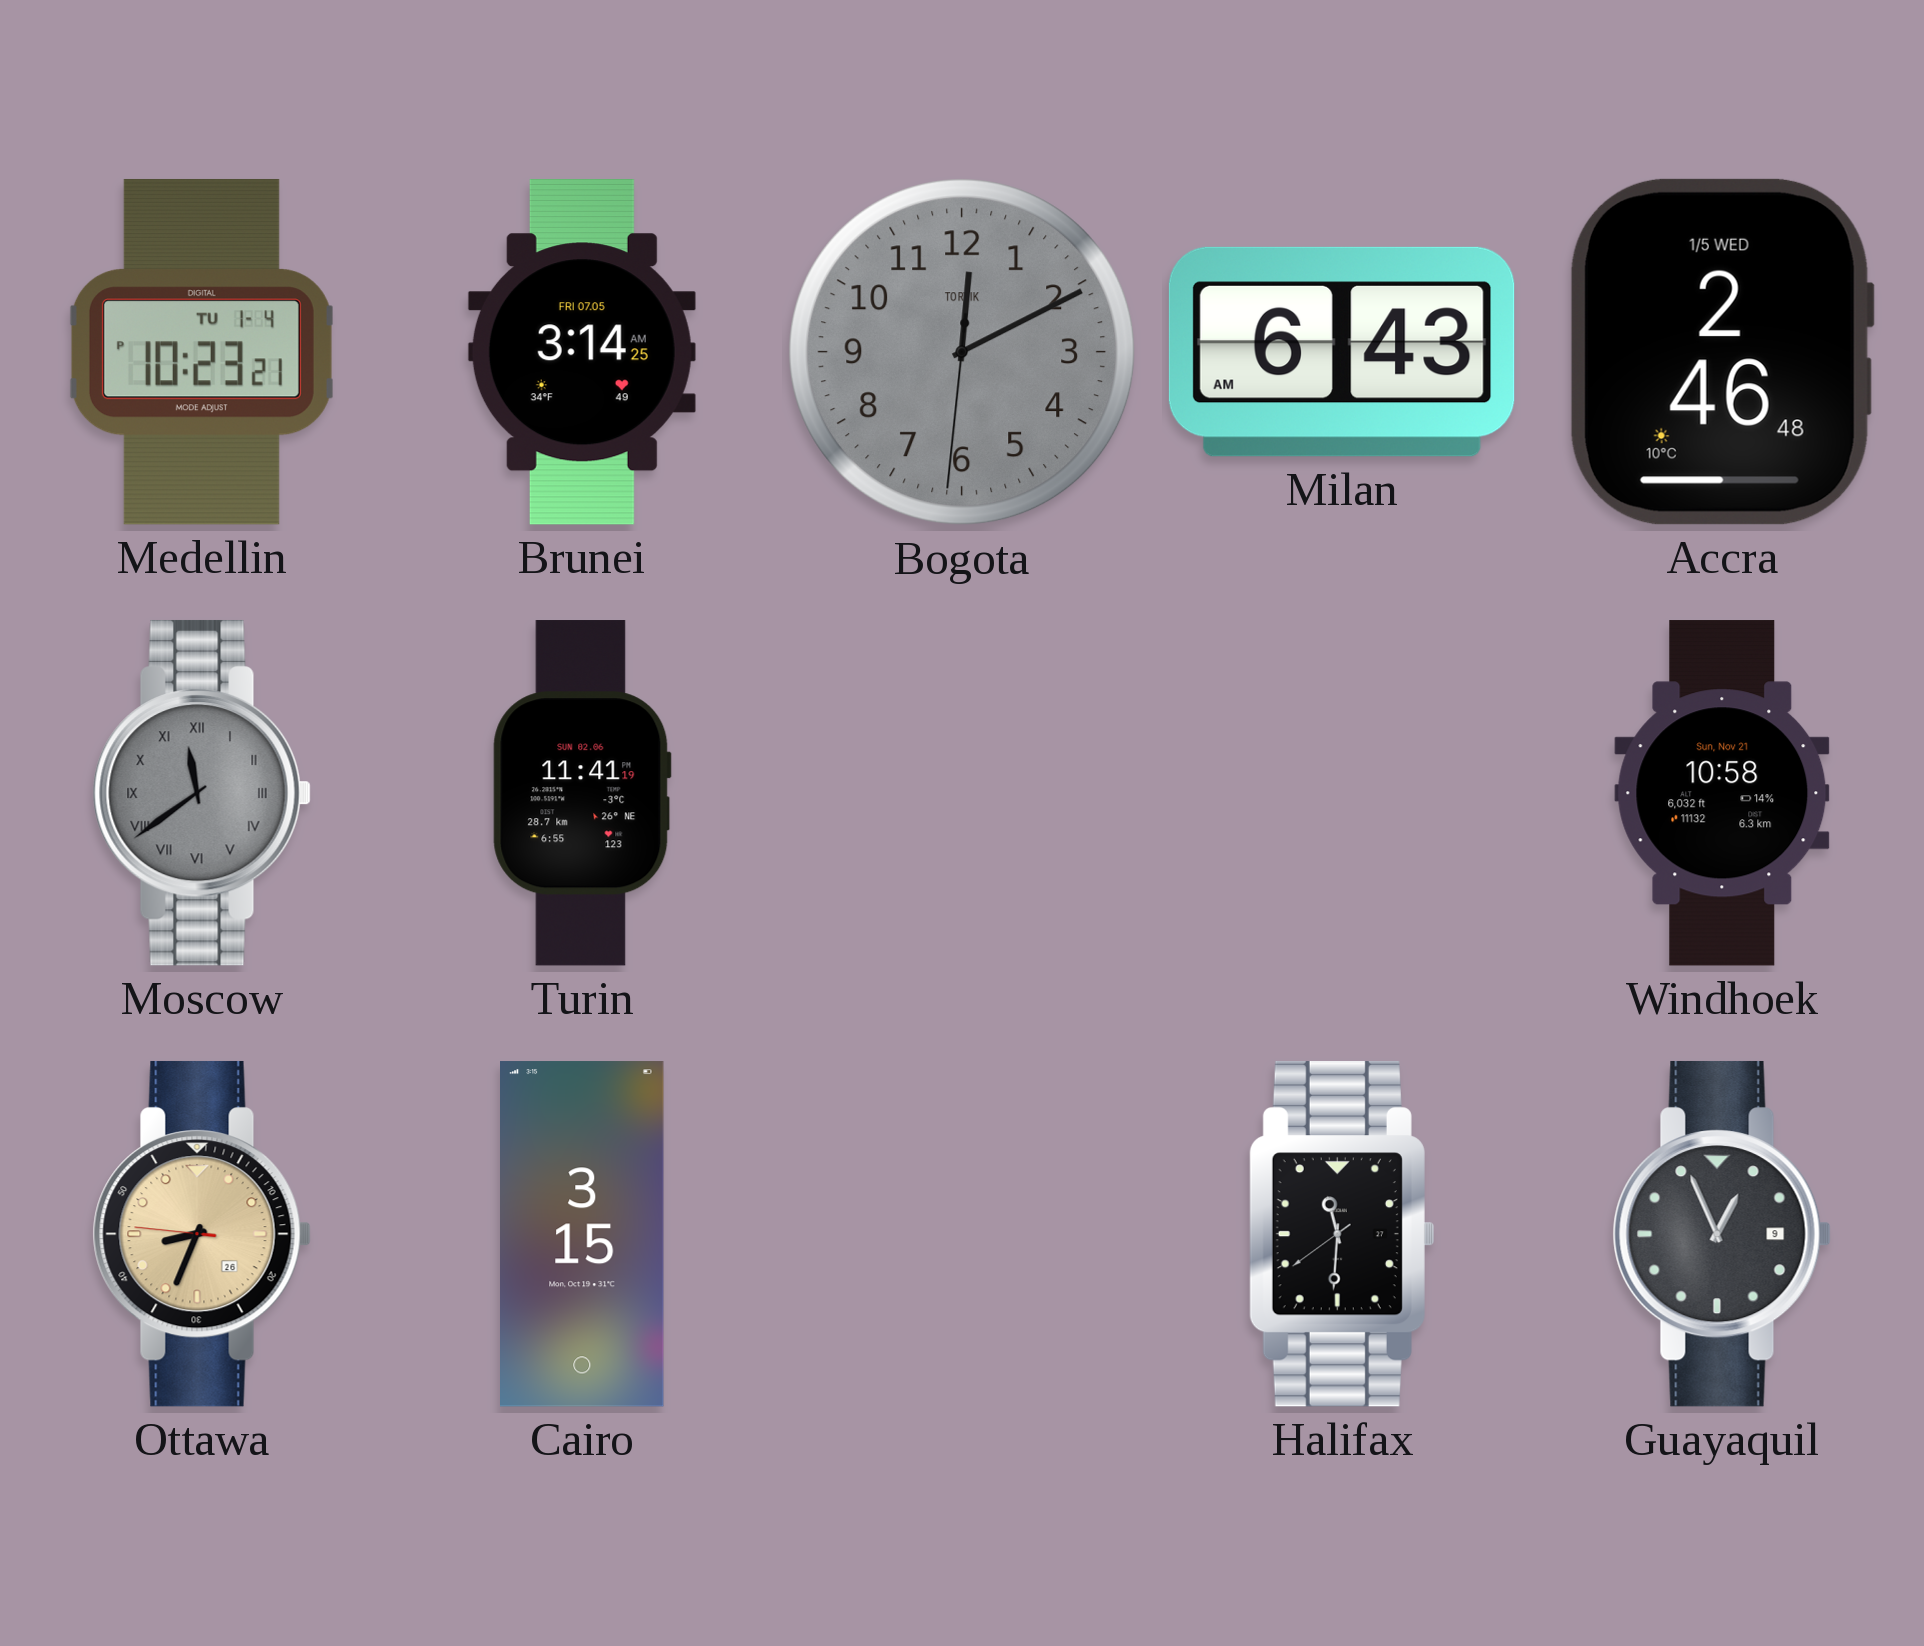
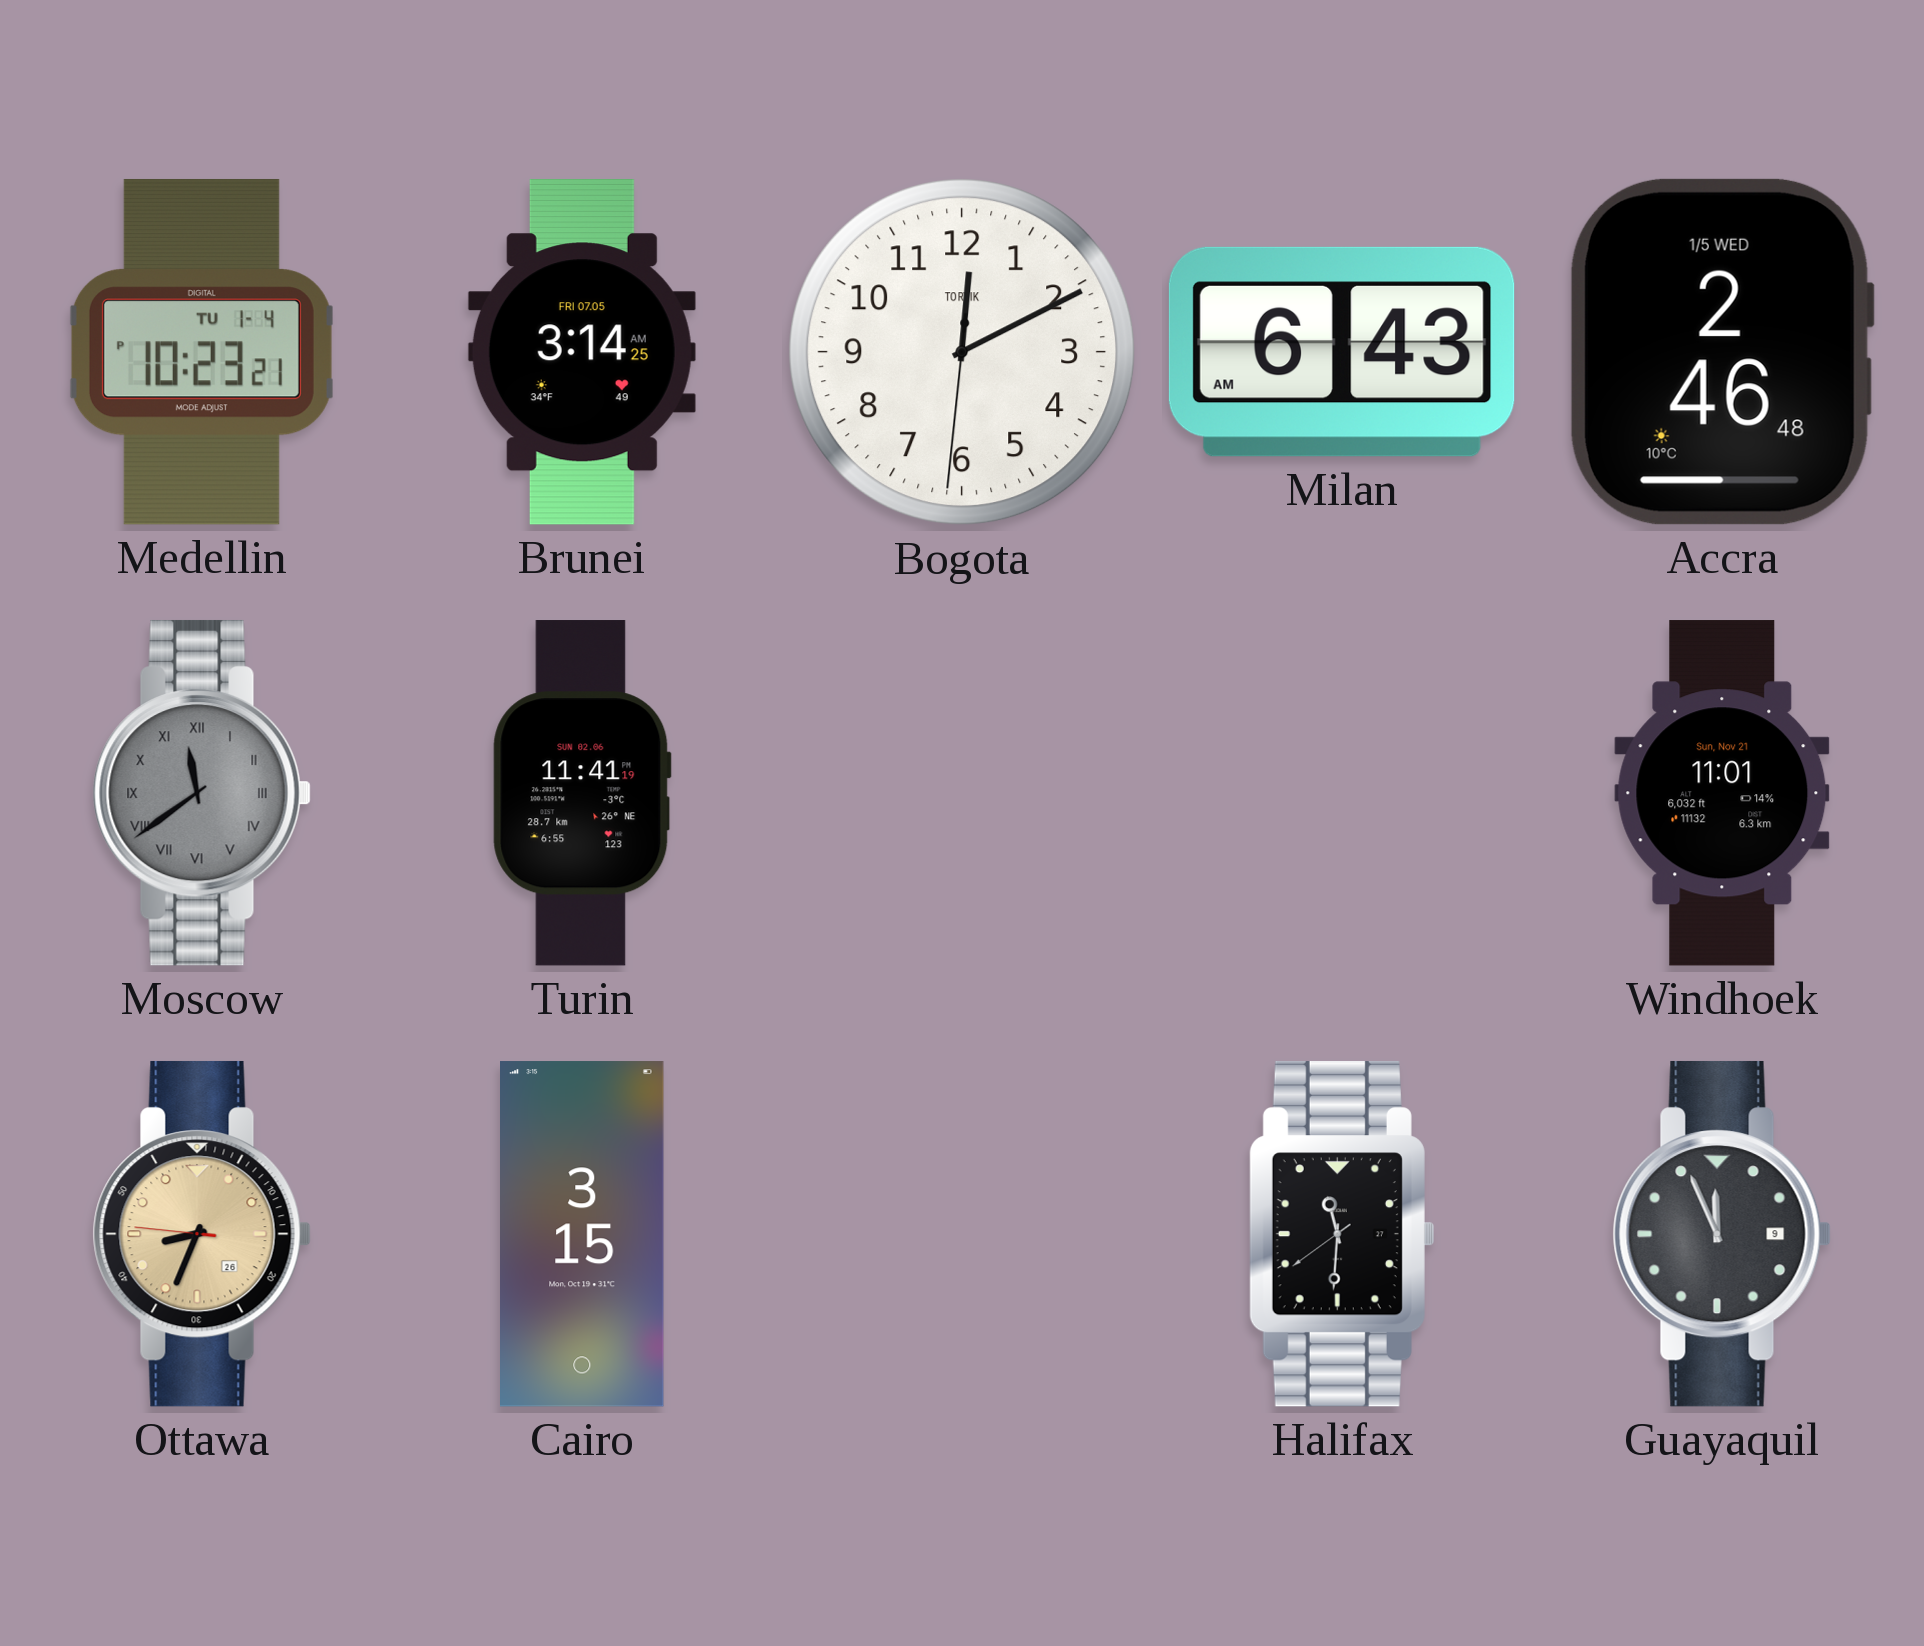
Bogota dial: grey -> white
Windhoek: 10:58 -> 11:01
Guayaquil: 12:56 -> 11:56
